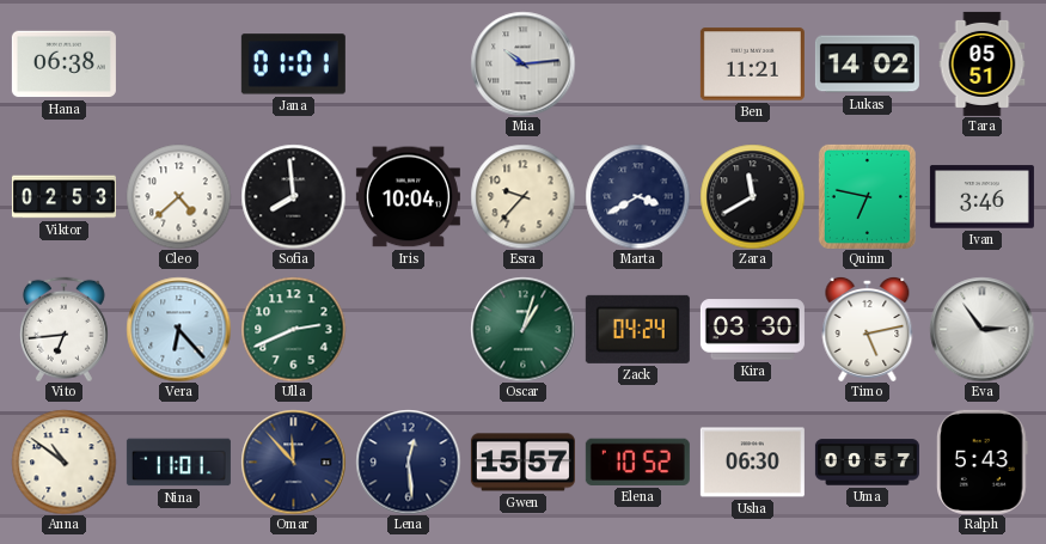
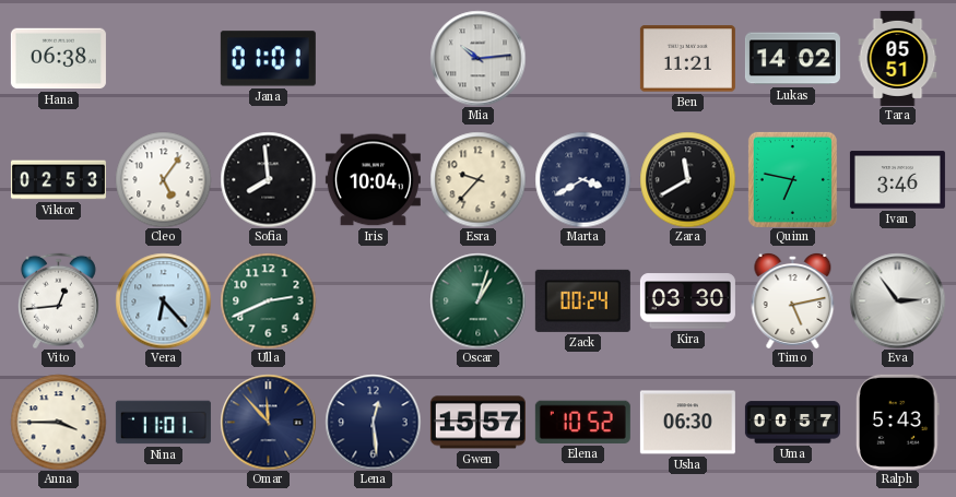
Cleo: 4:38 -> 5:06
Vito: 6:44 -> 12:44
Zack: 04:24 -> 00:24
Anna: 10:51 -> 3:45
